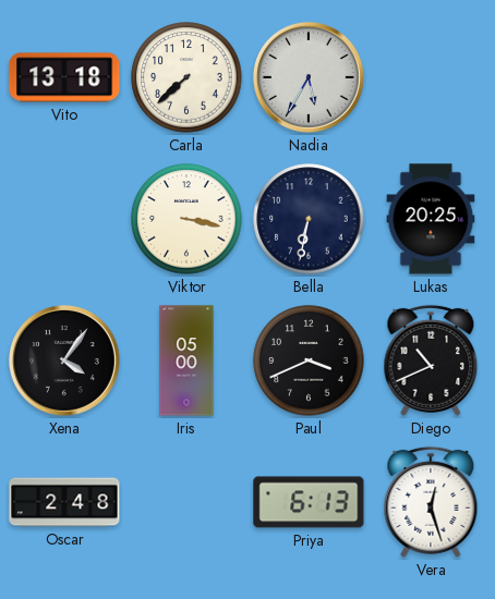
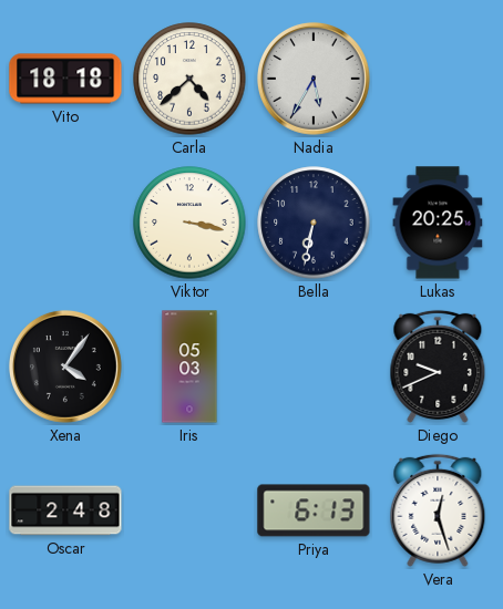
Vito: 13:18 -> 18:18
Carla: 7:38 -> 4:38
Iris: 05:00 -> 05:03
Paul: 3:41 -> none
Diego: 10:41 -> 9:41
